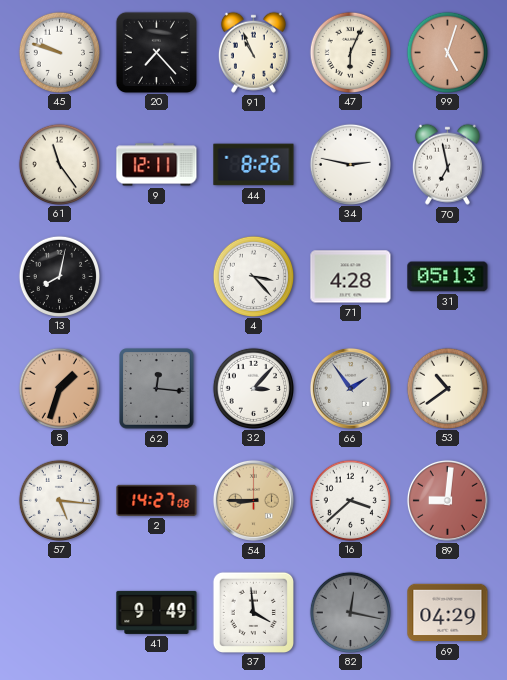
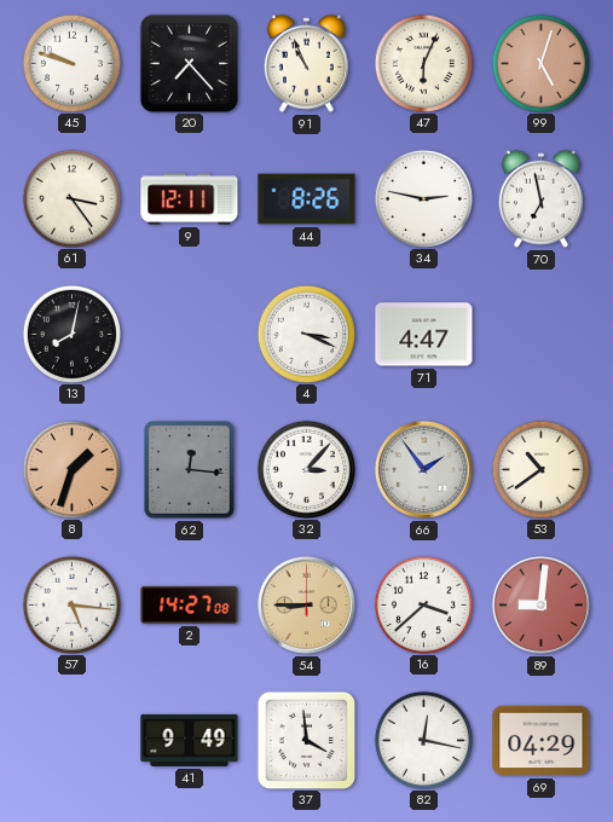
61: 11:24 -> 3:24
4: 3:23 -> 3:19
71: 4:28 -> 4:47
31: 05:13 -> none
82 dial: grey -> white
